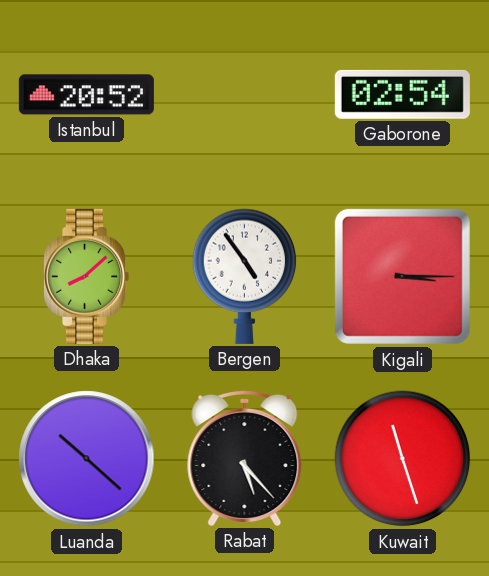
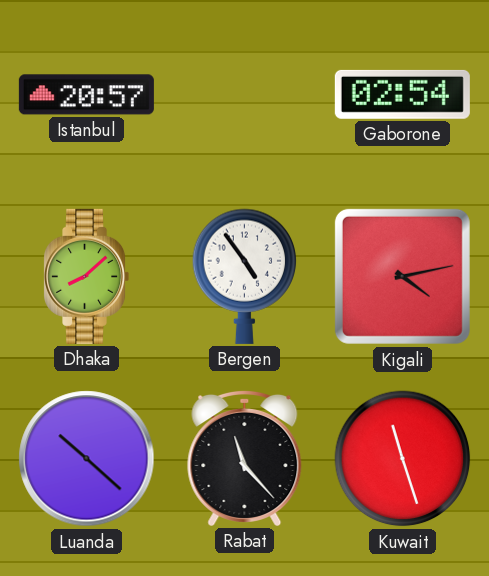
Istanbul: 20:52 -> 20:57
Kigali: 3:15 -> 4:13
Rabat: 5:23 -> 11:23
